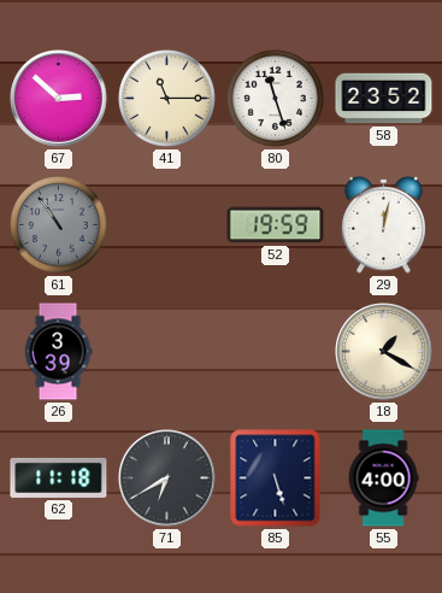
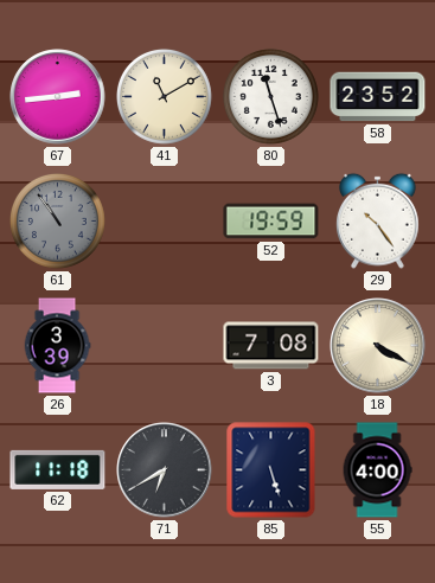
67: 2:52 -> 2:44
41: 11:15 -> 11:10
29: 12:02 -> 10:24
3: none -> 7:08
18: 1:20 -> 4:20
